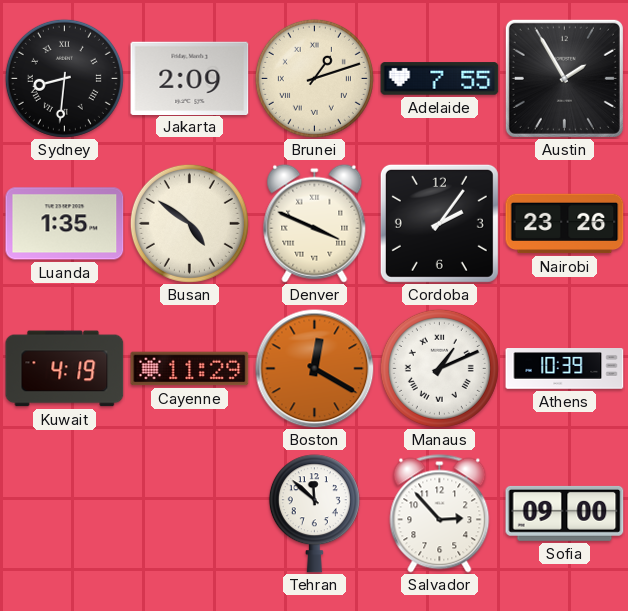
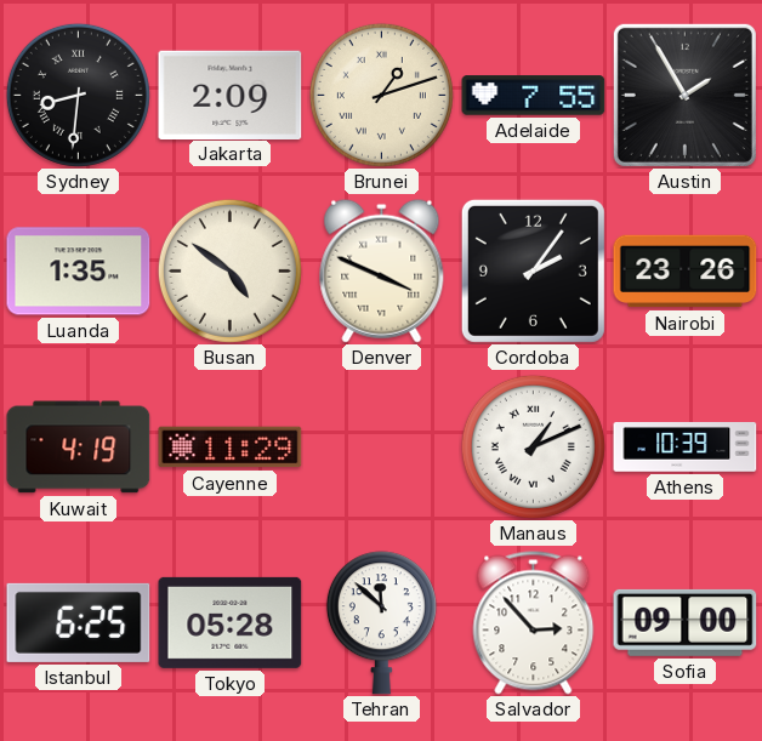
Boston: 12:20 -> none
Istanbul: none -> 6:25
Tokyo: none -> 05:28
